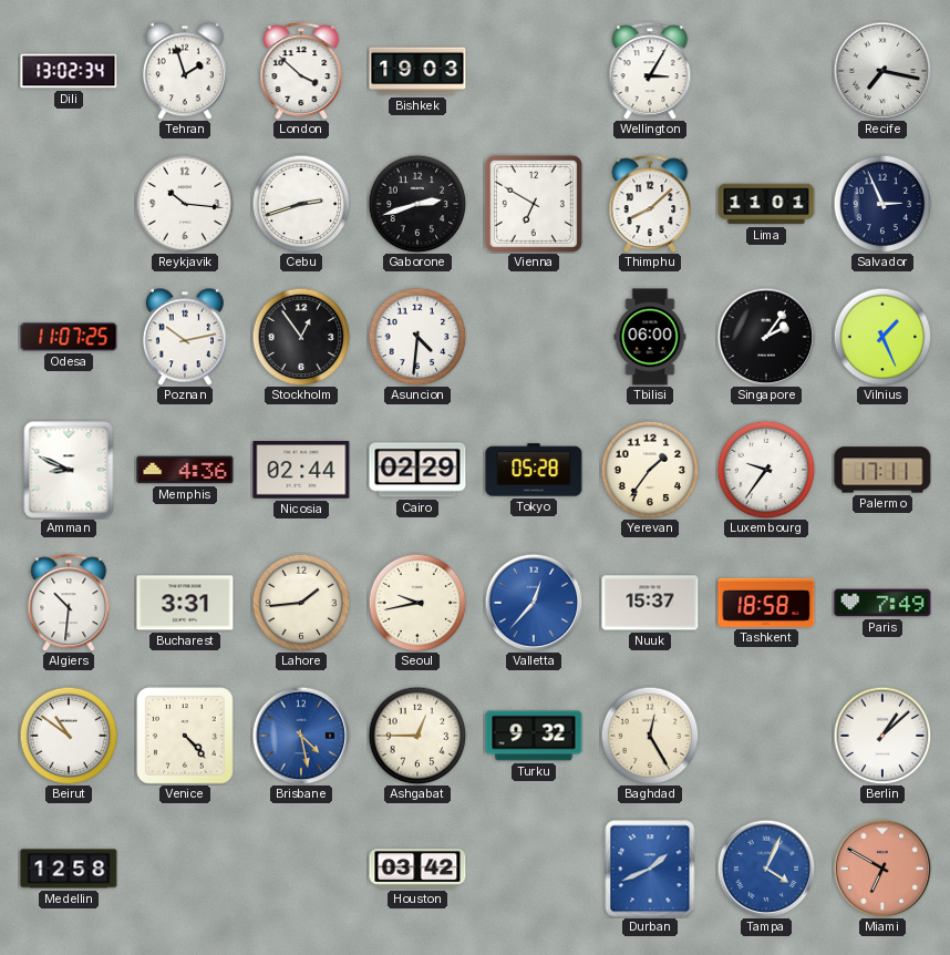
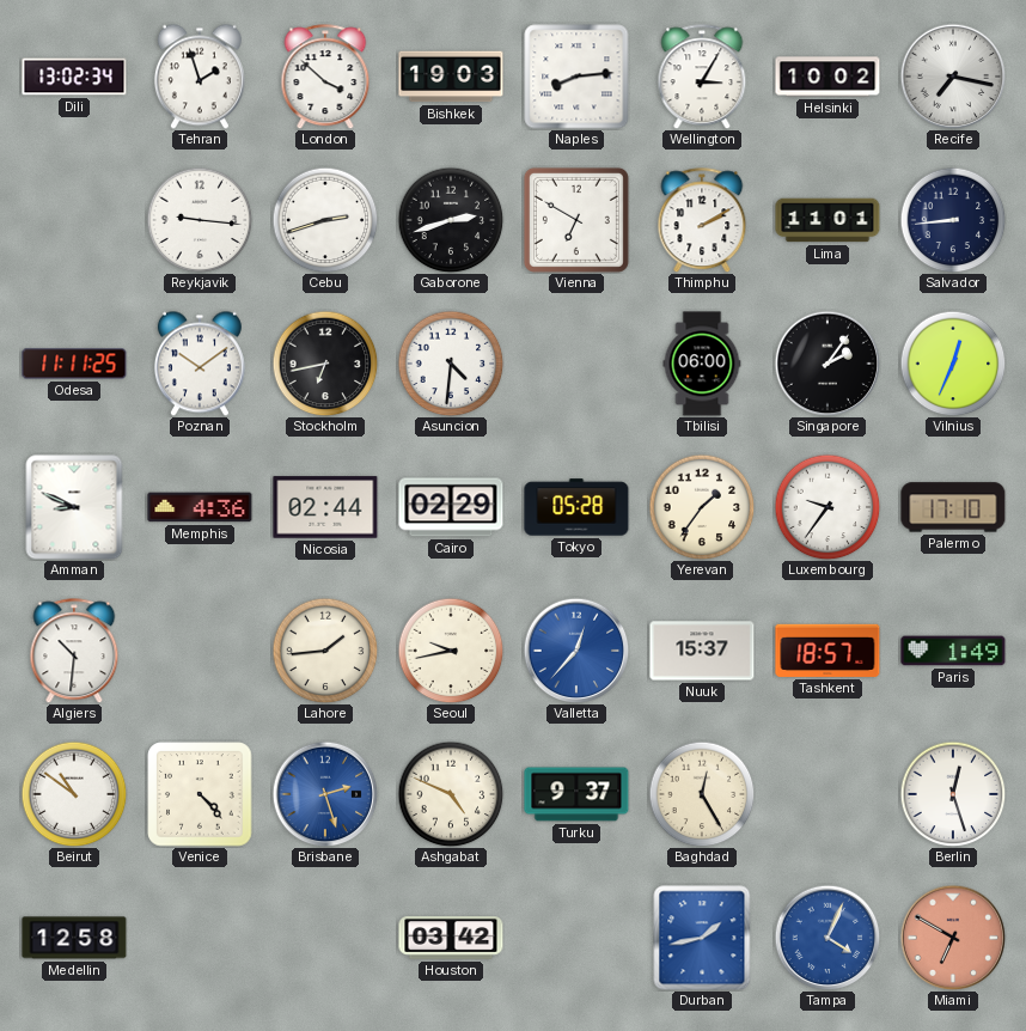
Naples: none -> 8:14
Helsinki: none -> 10:02
Reykjavik: 10:16 -> 9:16
Thimphu: 8:08 -> 2:10
Salvador: 2:56 -> 8:44
Odesa: 11:07 -> 11:11
Poznan: 10:13 -> 10:09
Stockholm: 12:54 -> 6:43
Vilnius: 1:26 -> 12:34
Palermo: 17:11 -> 17:10
Bucharest: 3:31 -> none
Tashkent: 18:58 -> 18:57
Paris: 7:49 -> 1:49
Brisbane: 4:28 -> 2:27
Ashgabat: 12:45 -> 4:49
Turku: 9:32 -> 9:37
Berlin: 1:08 -> 12:27
Durban: 1:41 -> 1:43
